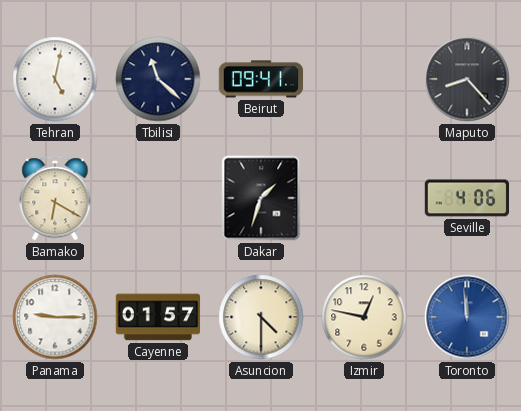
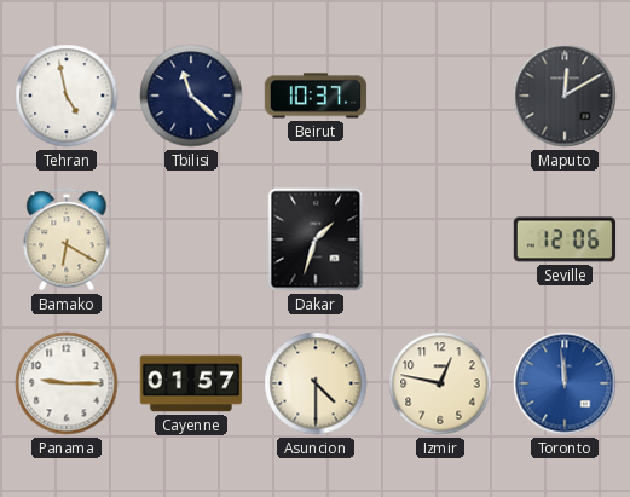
Tehran: 5:02 -> 4:58
Beirut: 09:41 -> 10:37
Maputo: 8:23 -> 12:10
Seville: 4:06 -> 12:06
